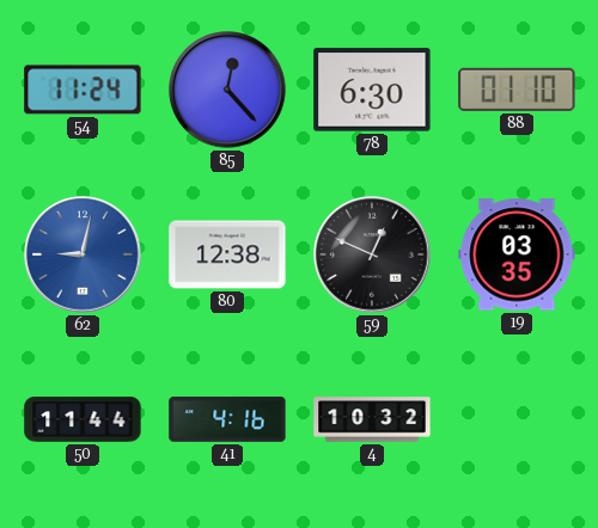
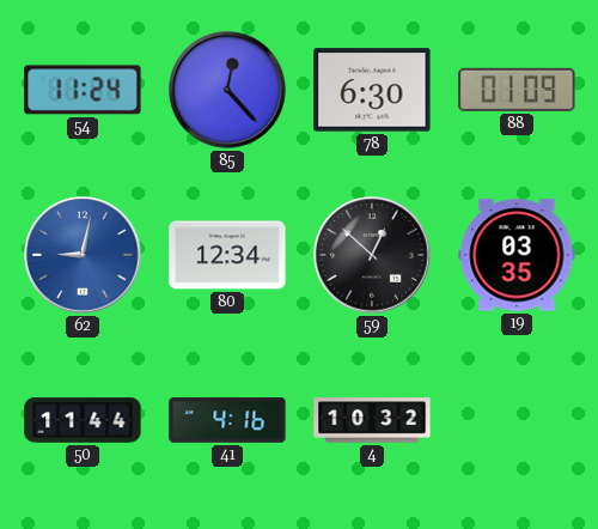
88: 01:10 -> 01:09
80: 12:38 -> 12:34
59: 12:49 -> 12:52
